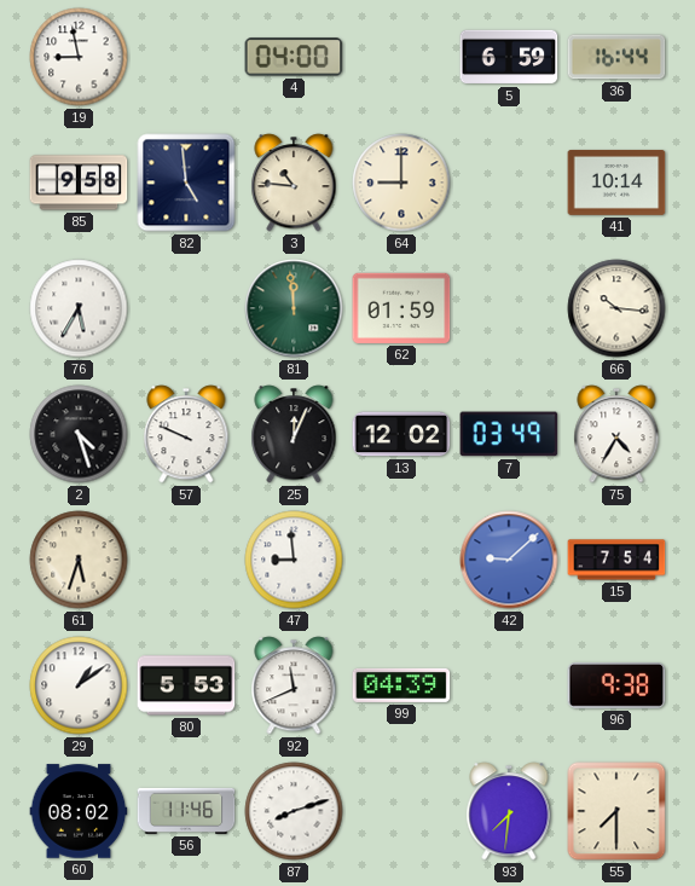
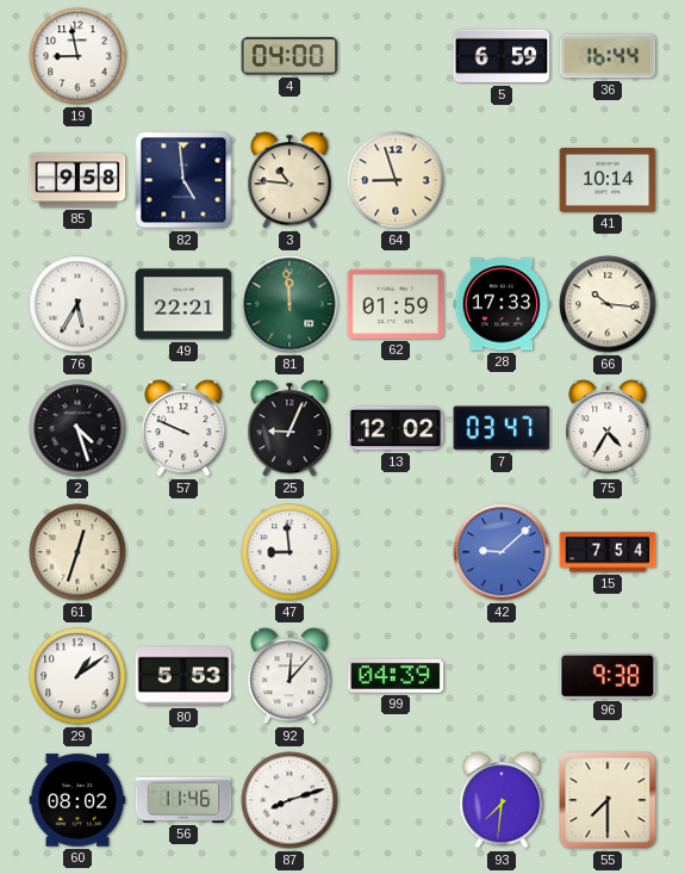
64: 9:00 -> 8:57
49: none -> 22:21
28: none -> 17:33
25: 12:04 -> 9:04
7: 03:49 -> 03:47
61: 5:33 -> 12:33
92: 11:41 -> 12:07
